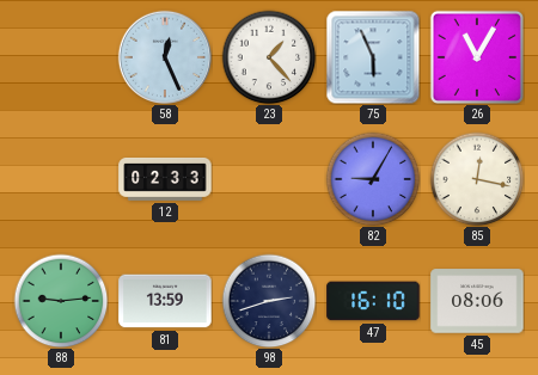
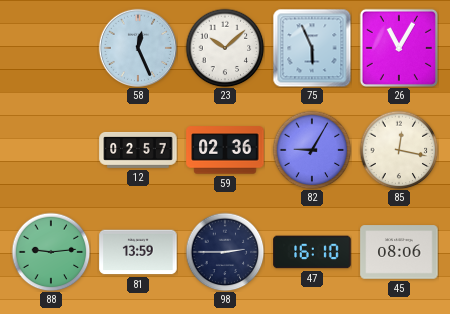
23: 1:23 -> 10:08
12: 02:33 -> 02:57
59: none -> 02:36
98: 2:42 -> 2:45
